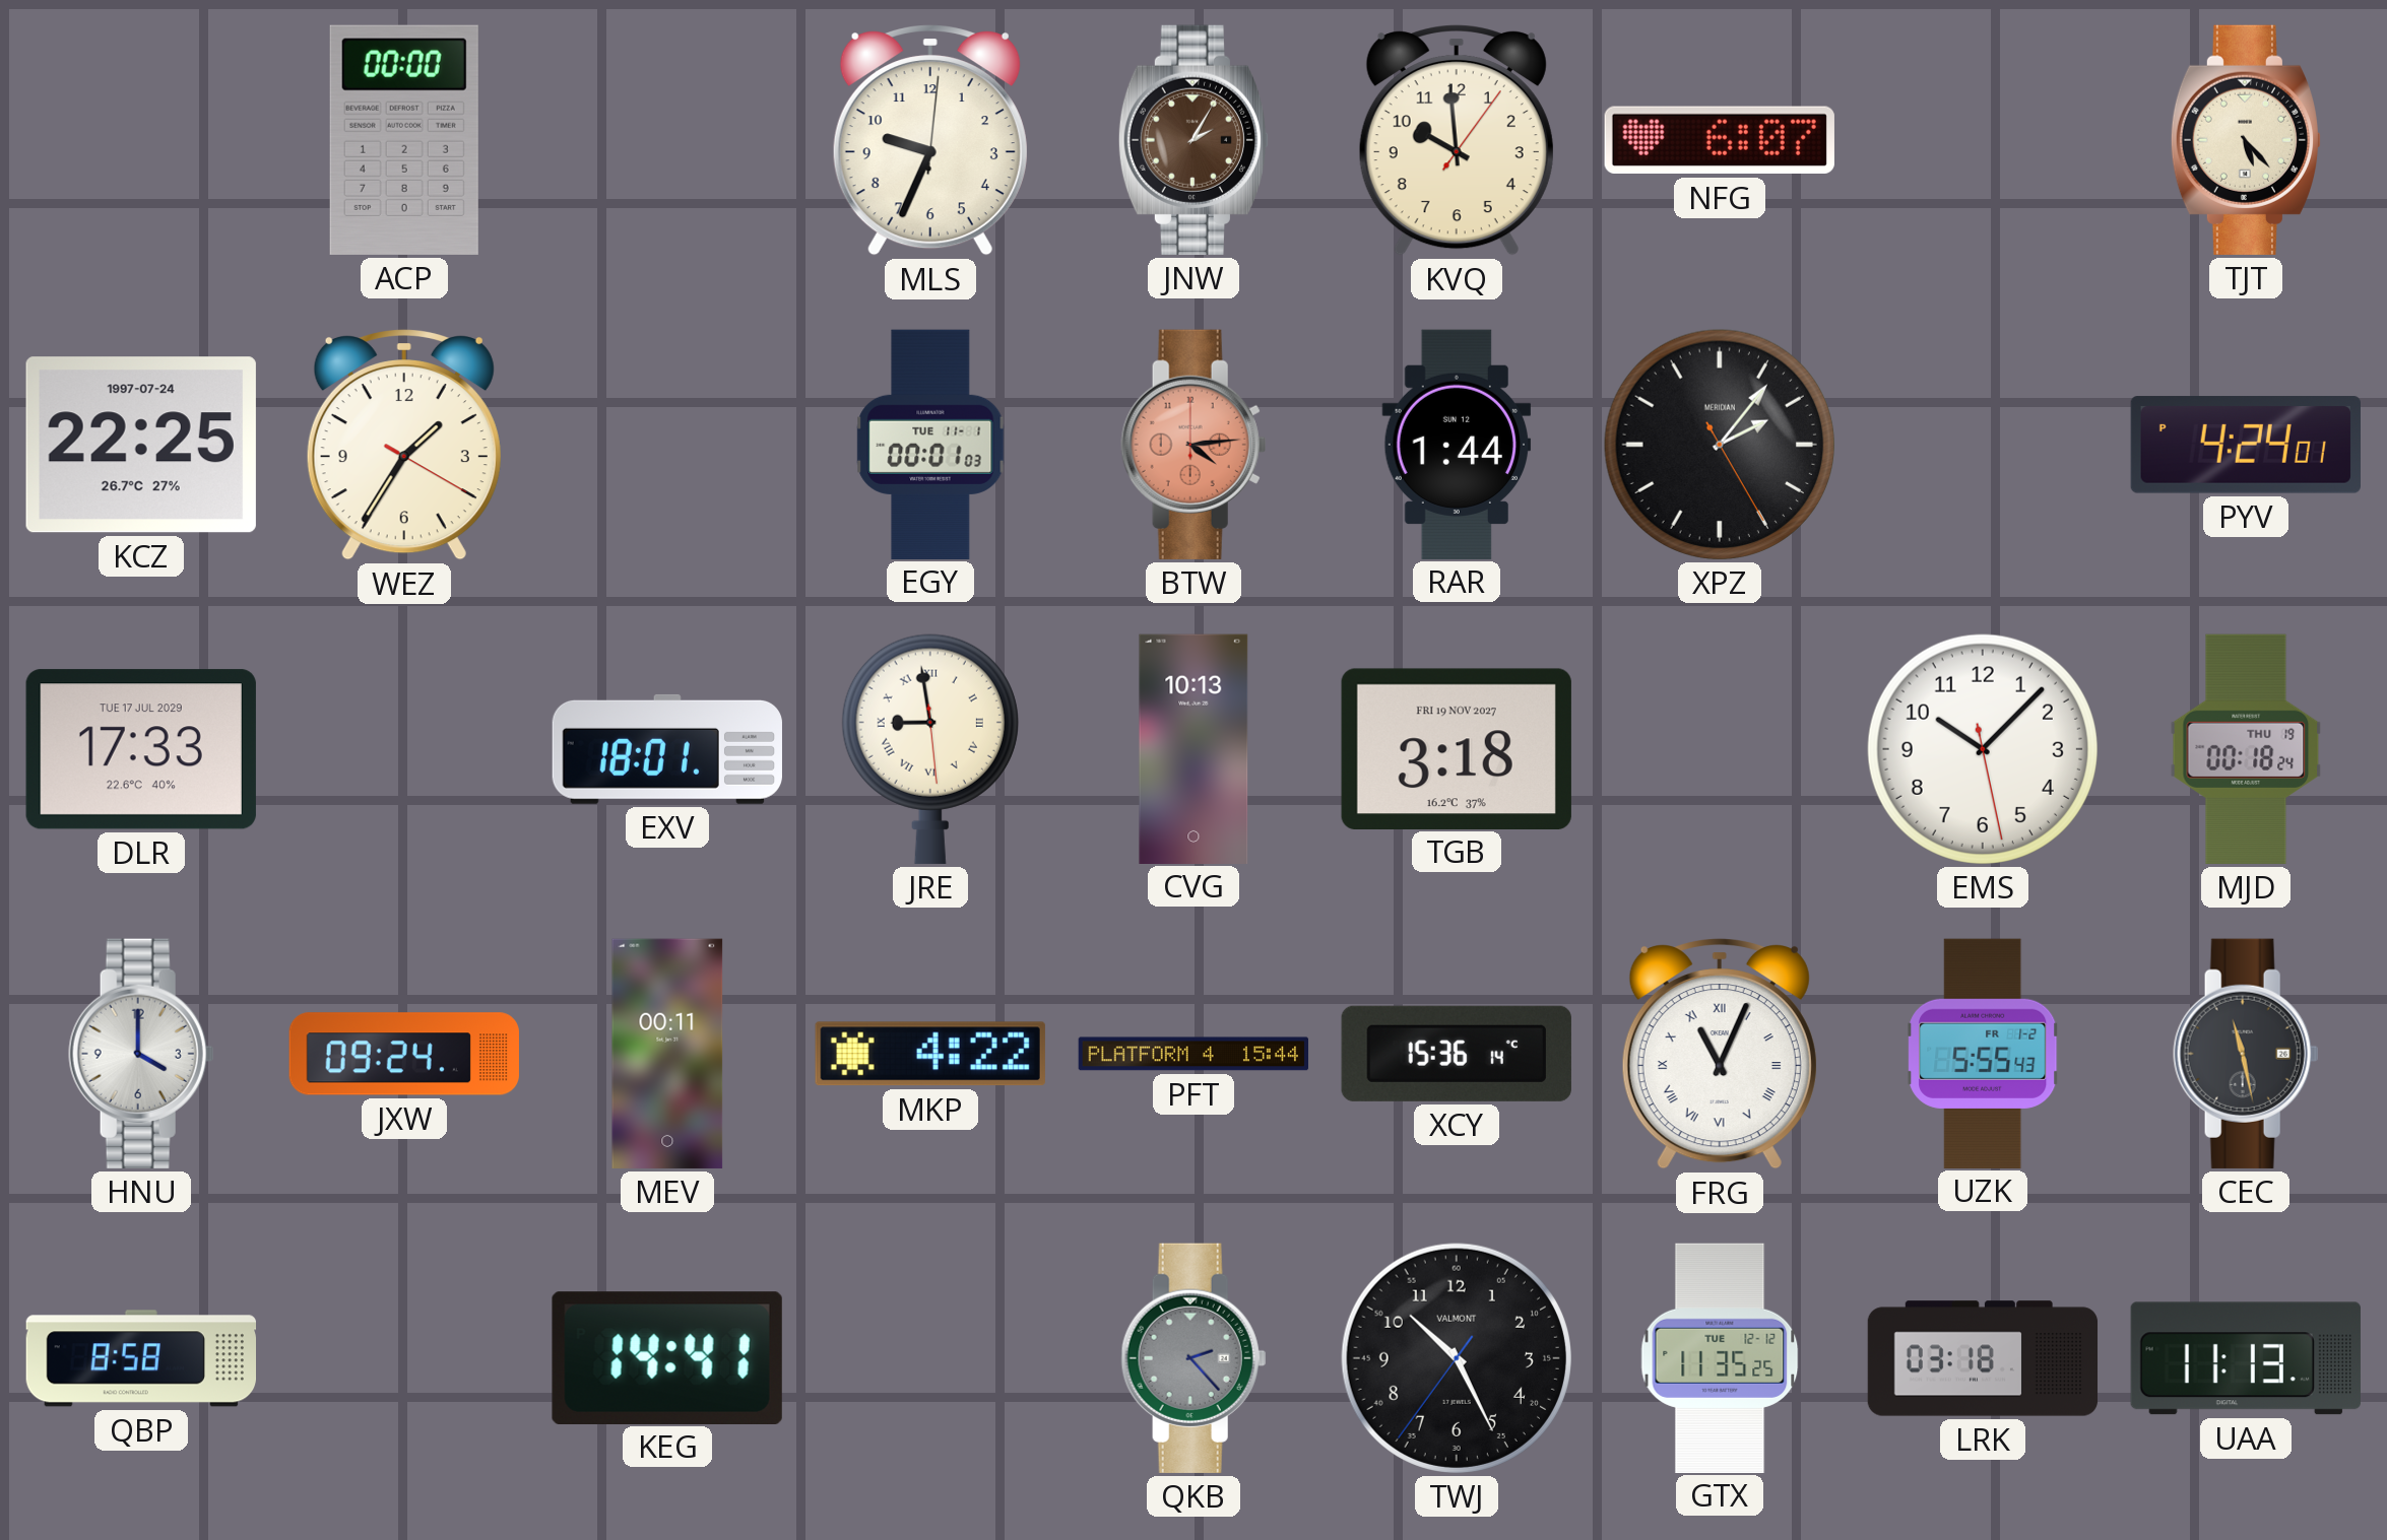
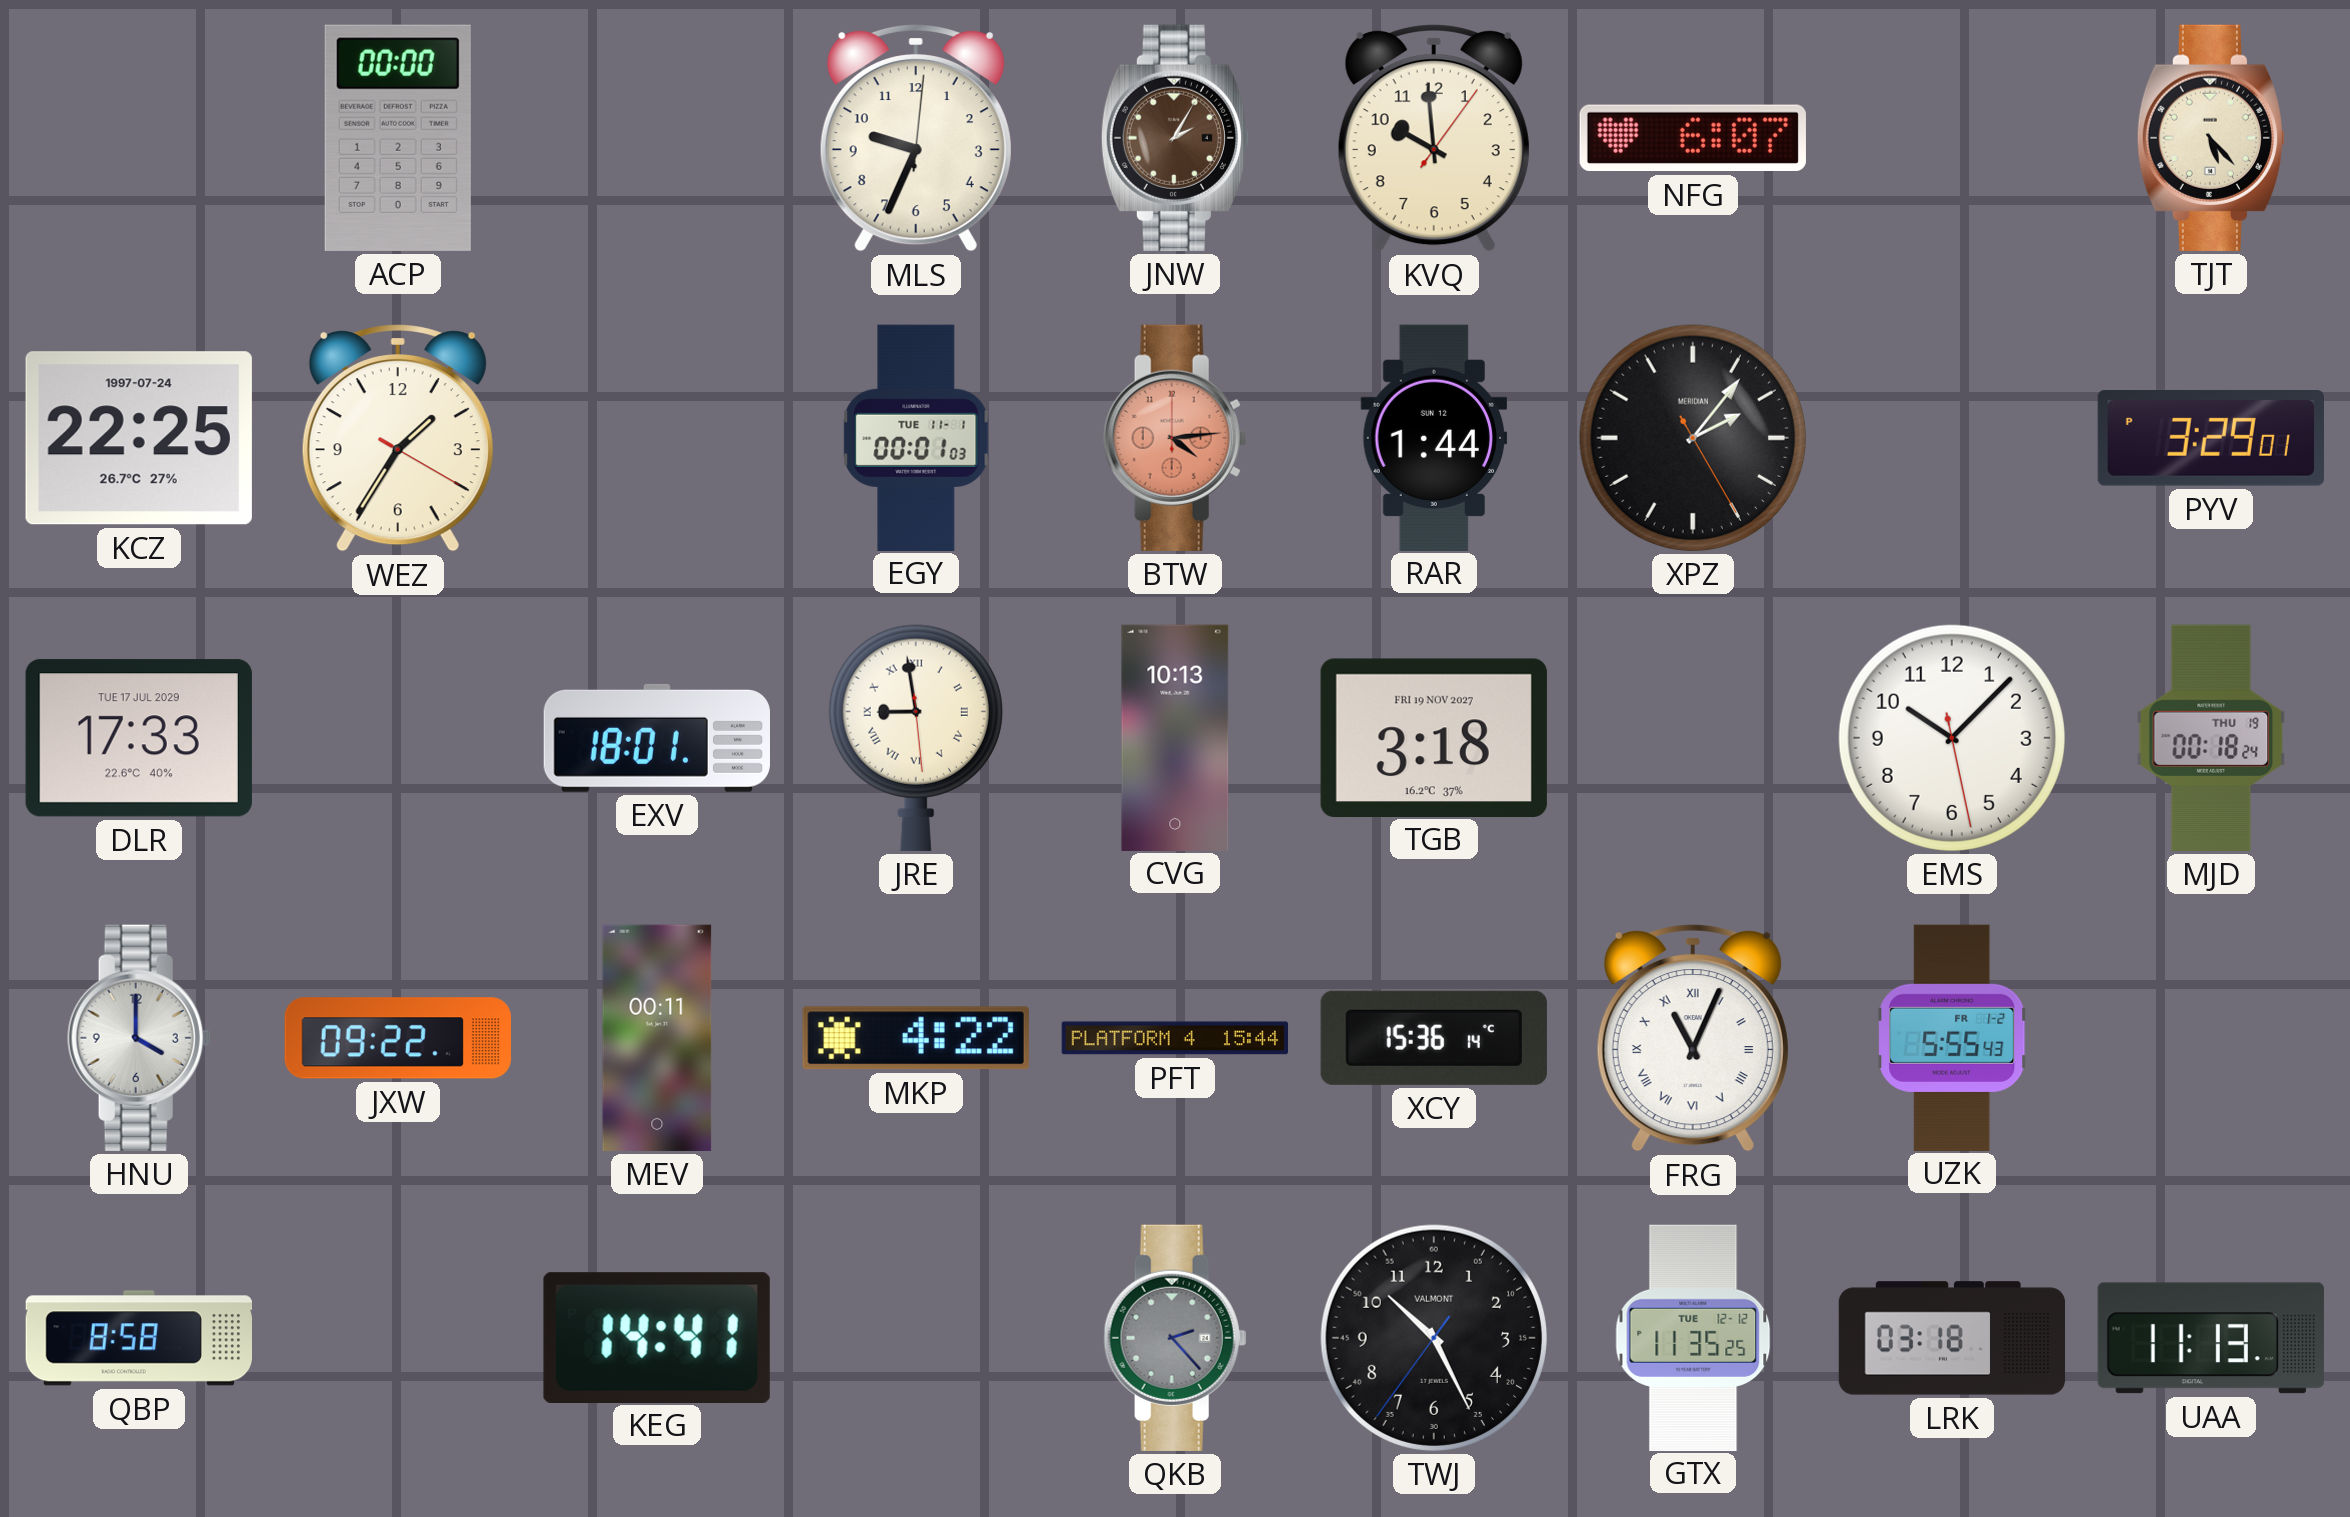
PYV: 4:24 -> 3:29
JXW: 09:24 -> 09:22
CEC: 11:28 -> none
